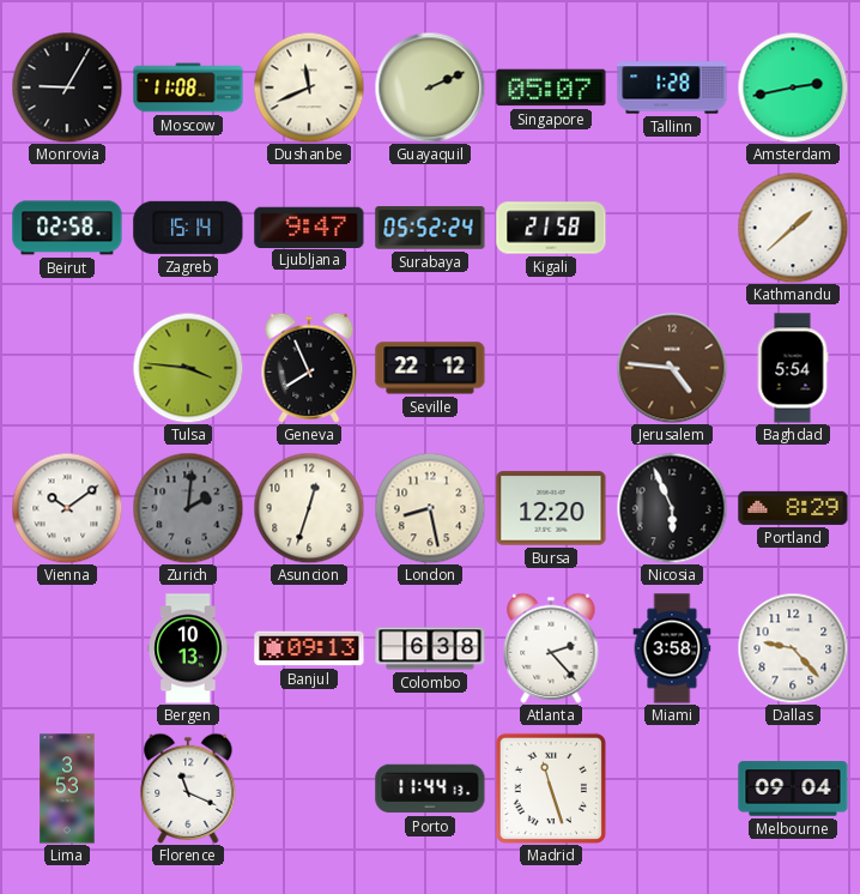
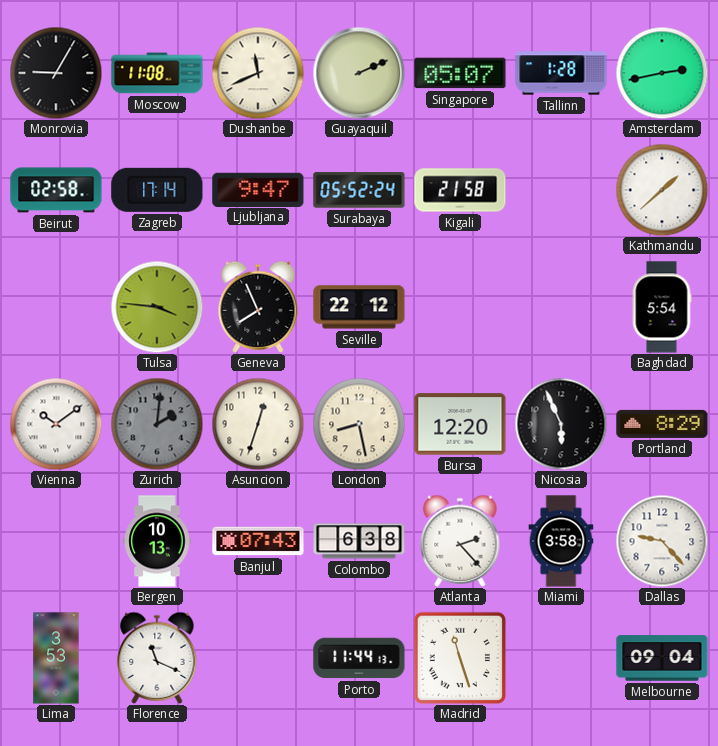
Zagreb: 15:14 -> 17:14
Jerusalem: 4:46 -> none
Banjul: 09:13 -> 07:43
